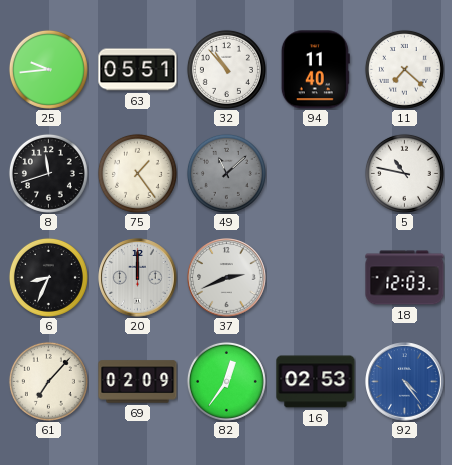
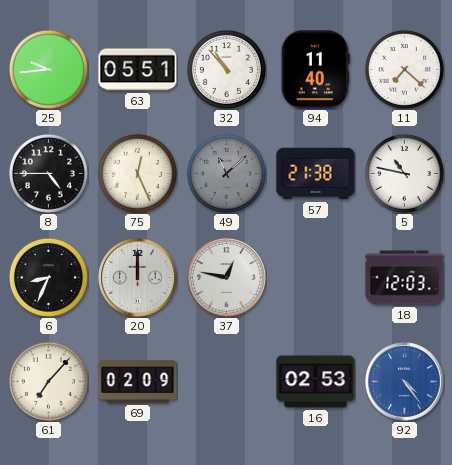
8: 11:42 -> 4:45
75: 1:24 -> 12:26
57: none -> 21:38
37: 2:41 -> 12:47
82: 12:36 -> none
